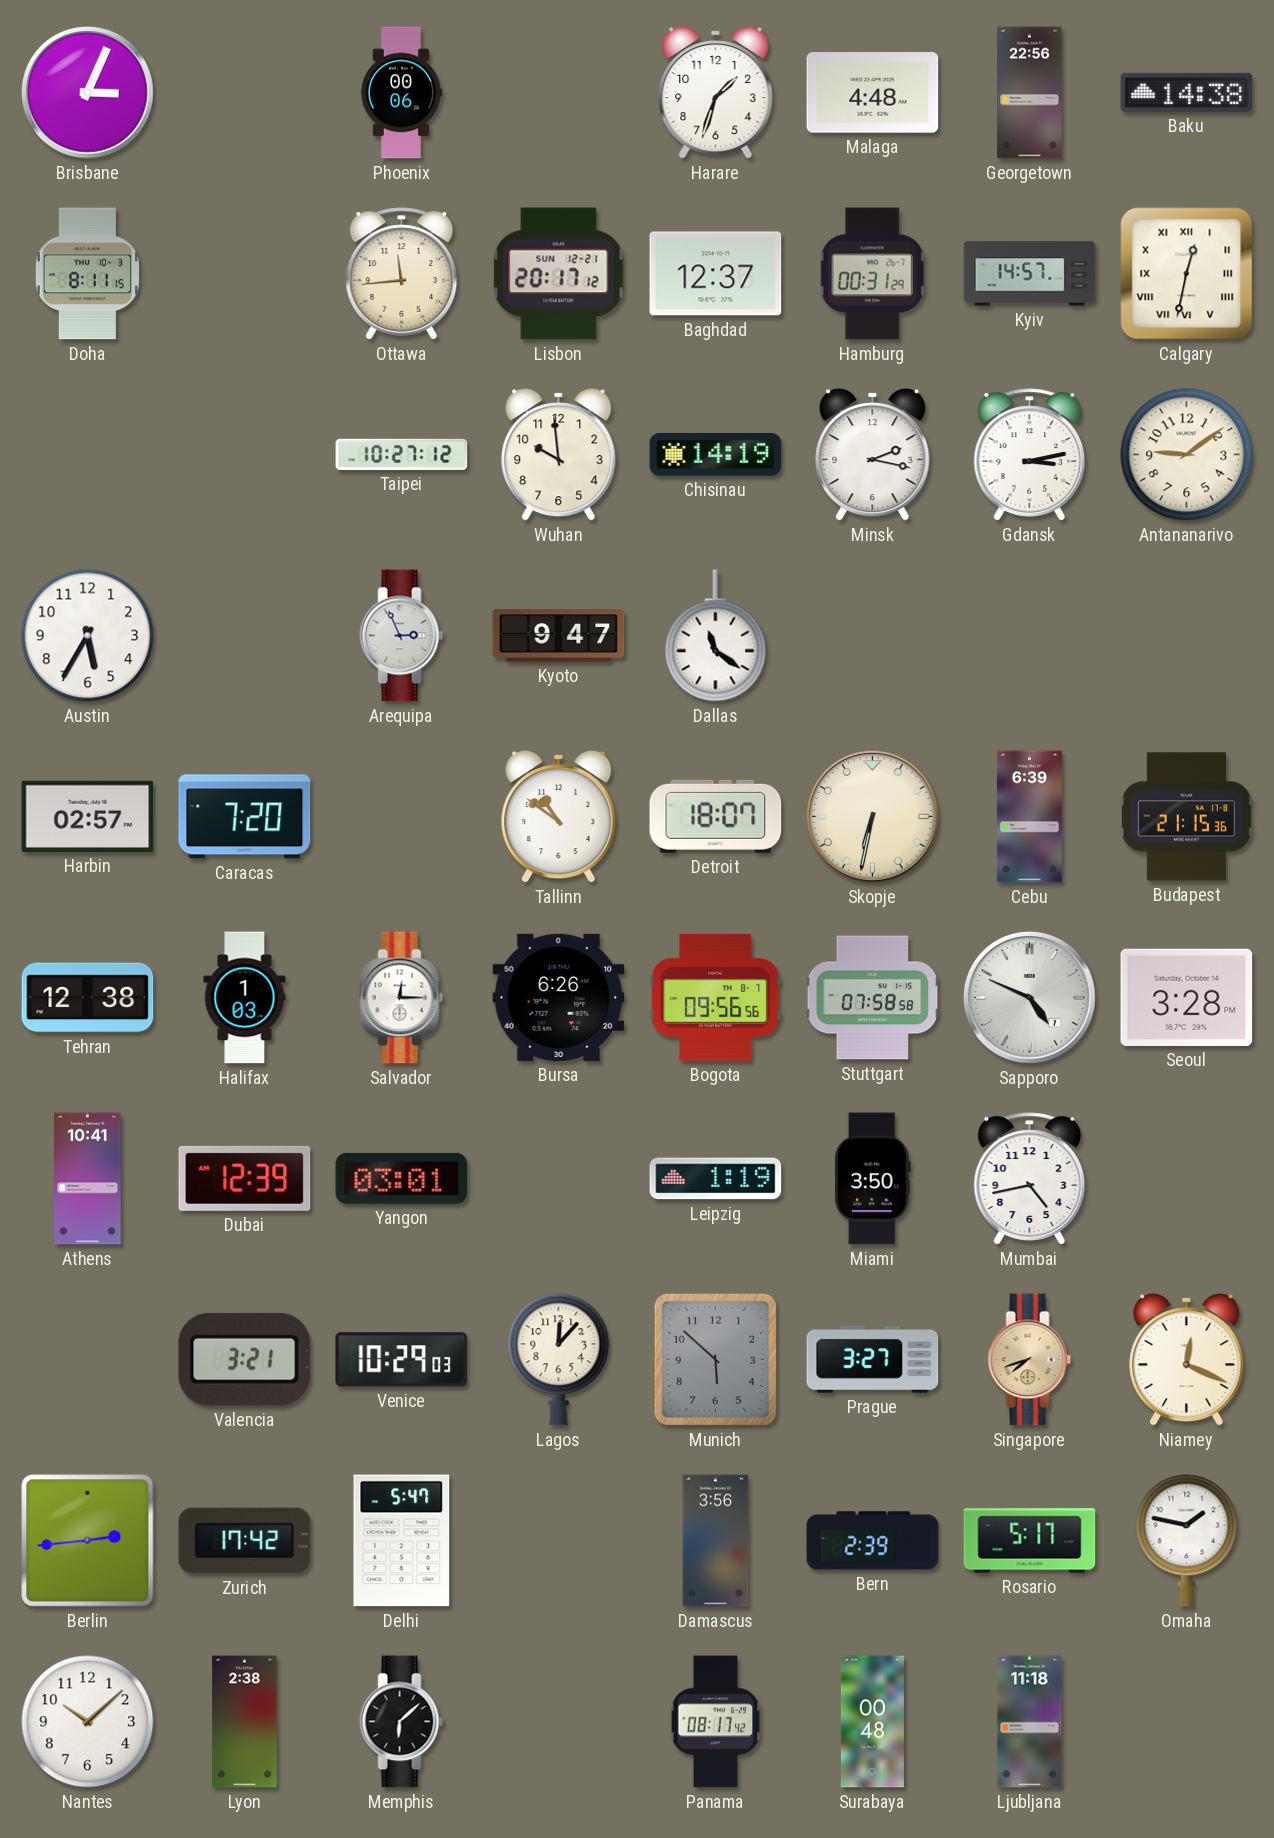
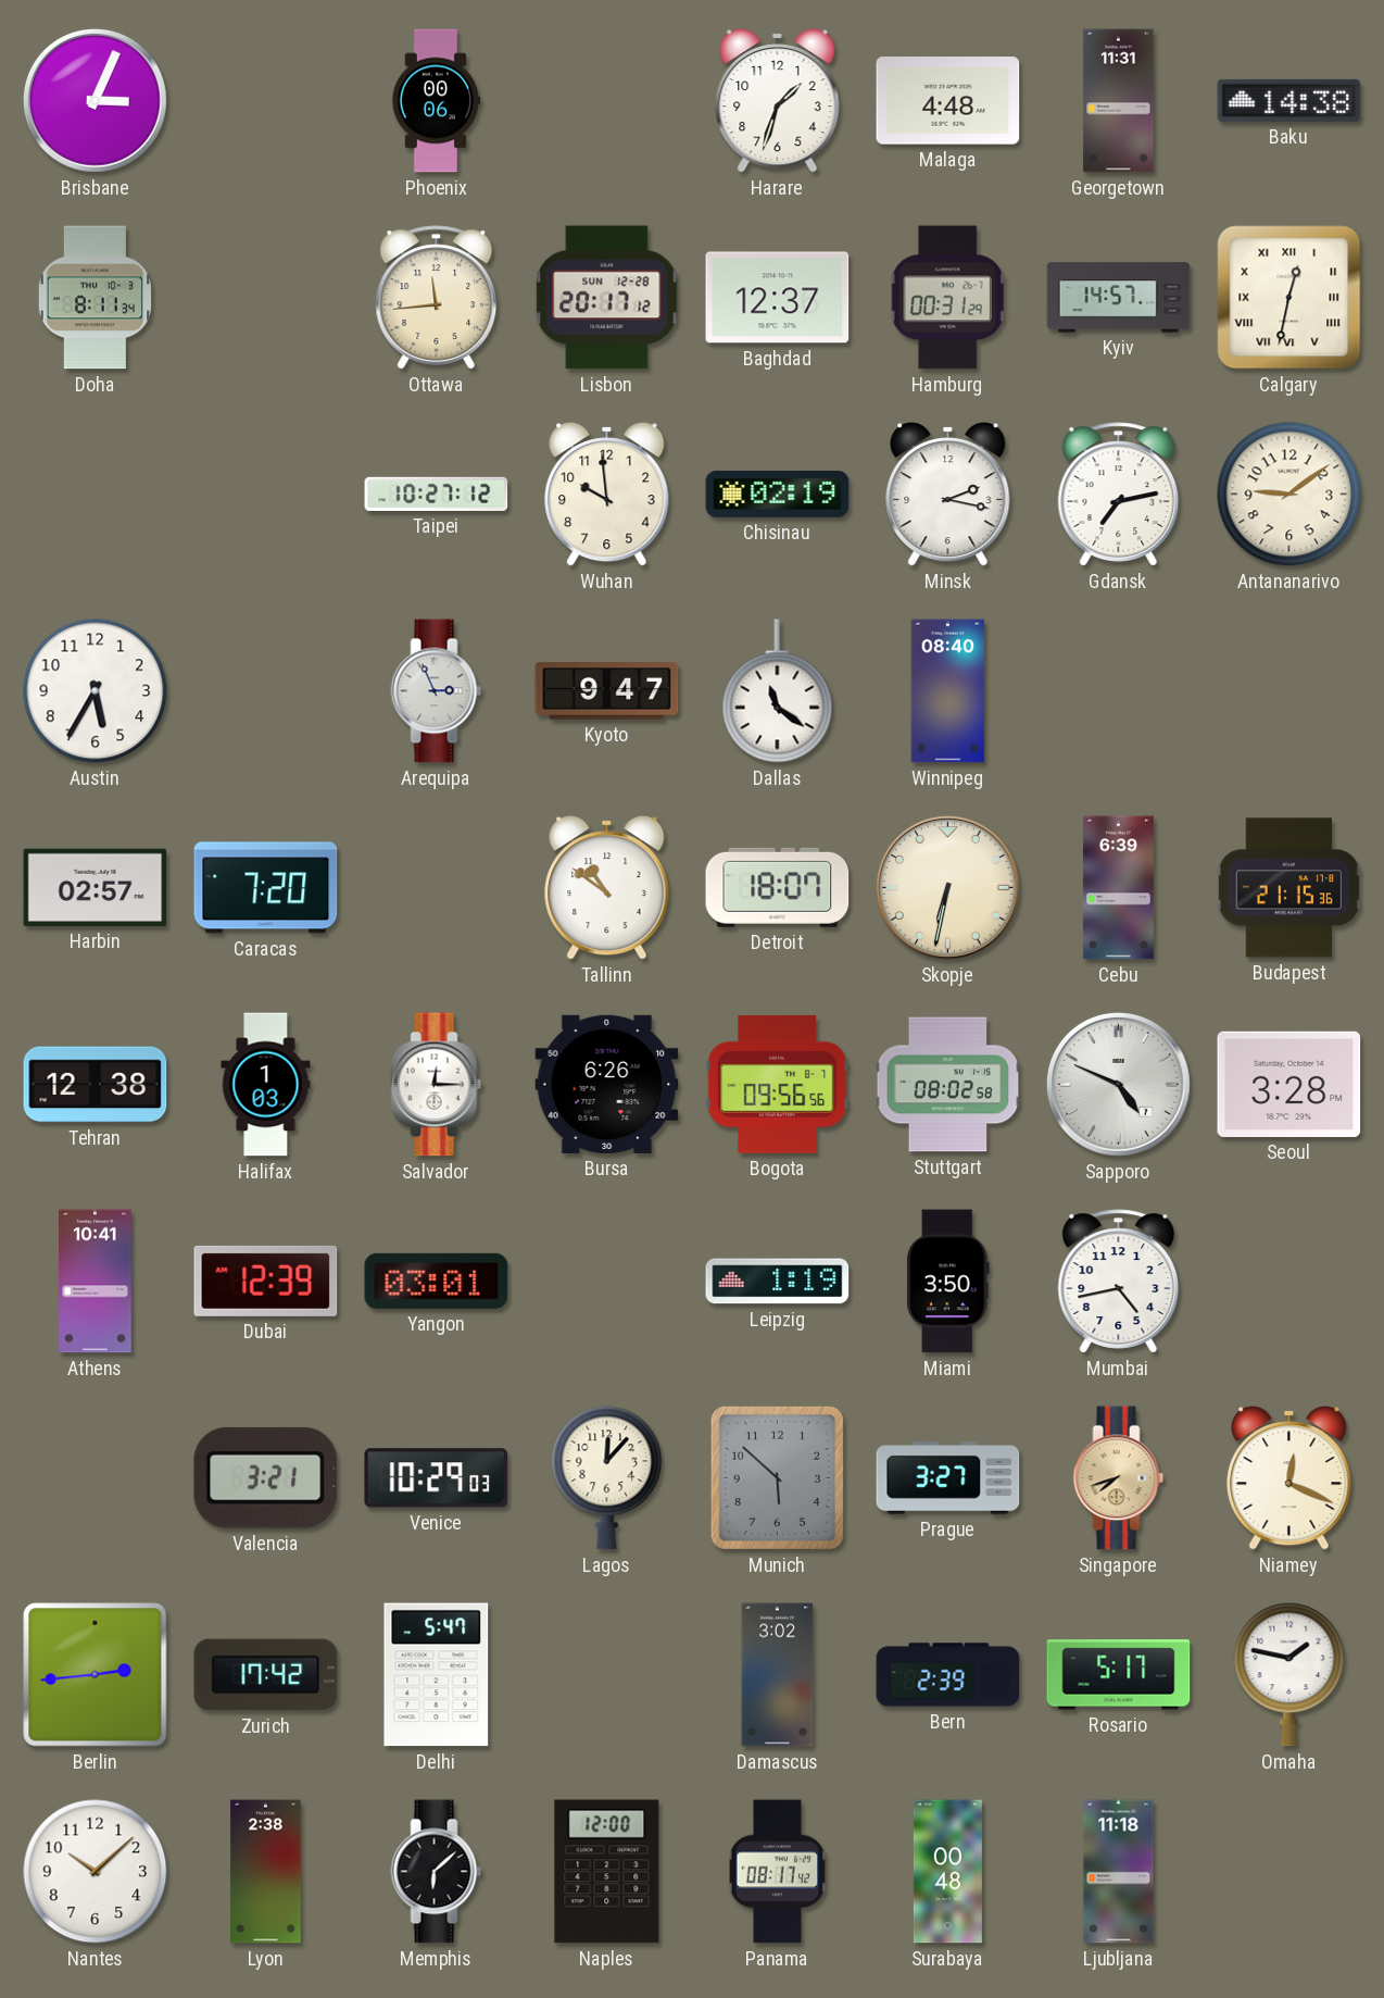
Georgetown: 22:56 -> 11:31
Doha: 8:11:15 -> 8:11:34
Lisbon date: SUN 12-21 -> SUN 12-28
Chisinau: 14:19 -> 02:19
Gdansk: 3:13 -> 7:13
Winnipeg: none -> 08:40
Stuttgart: 07:58 -> 08:02
Damascus: 3:56 -> 3:02
Naples: none -> 12:00
